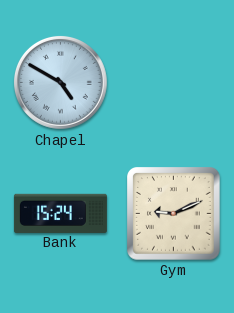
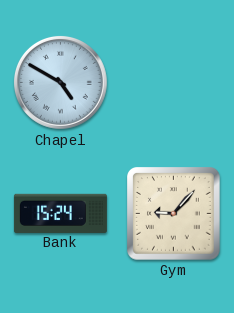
Gym: 9:11 -> 9:07
